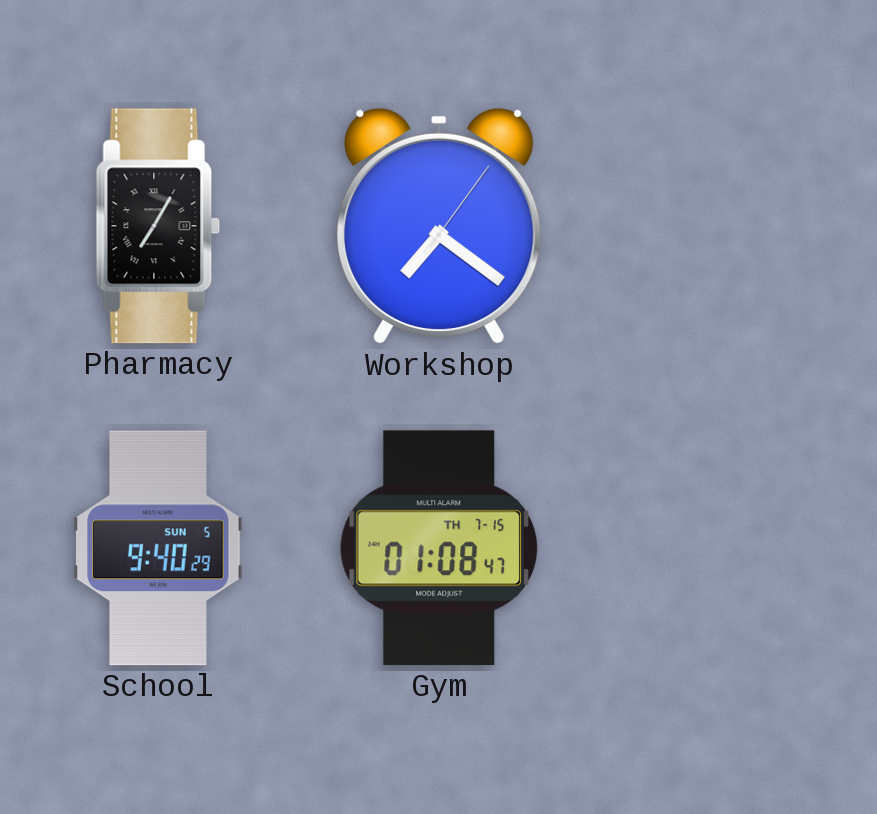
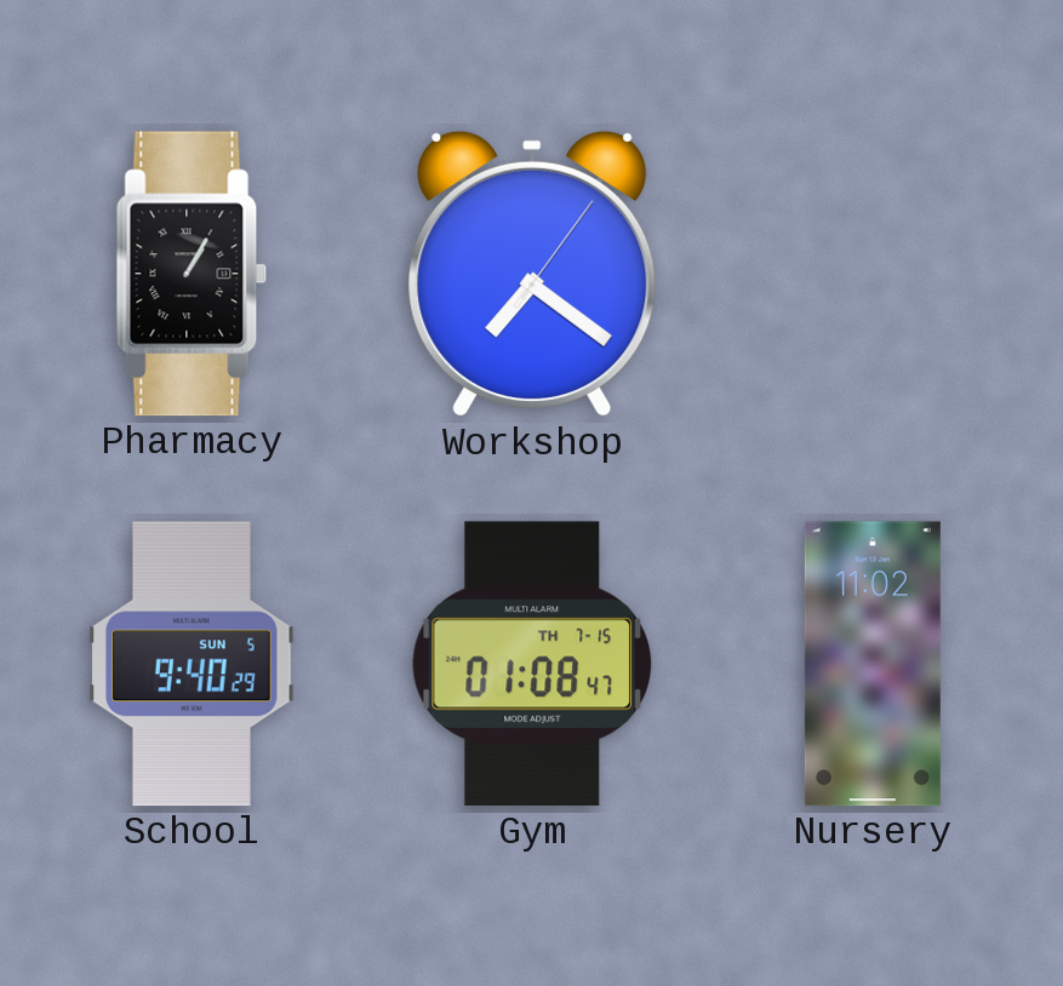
Pharmacy: 7:05 -> 1:05
Nursery: none -> 11:02
